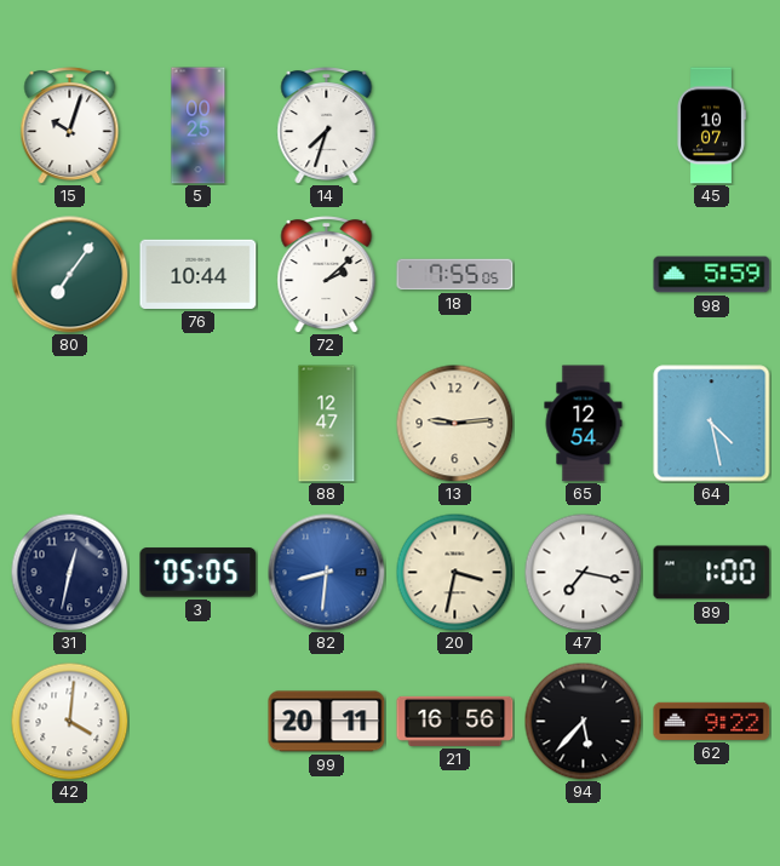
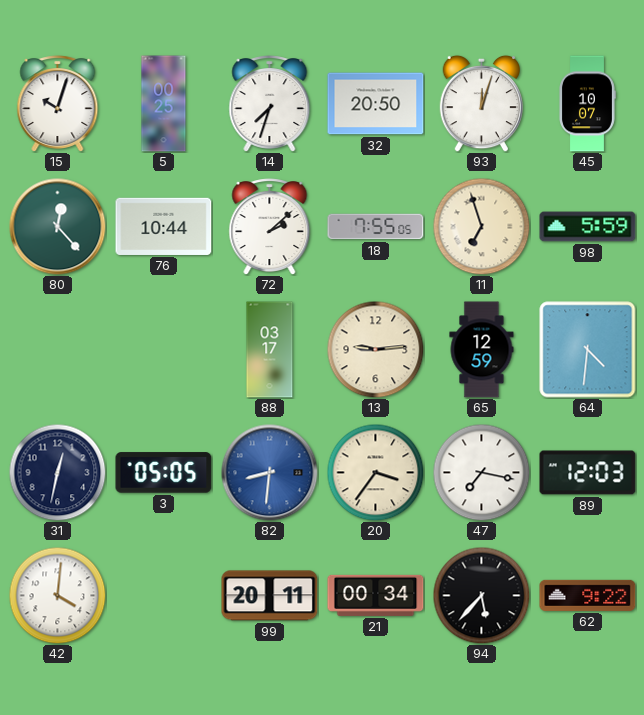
32: none -> 20:50
93: none -> 12:03
80: 7:06 -> 12:23
11: none -> 6:57
88: 12:47 -> 03:17
65: 12:54 -> 12:59
64: 4:28 -> 4:31
20: 3:32 -> 3:36
89: 1:00 -> 12:03
21: 16:56 -> 00:34
